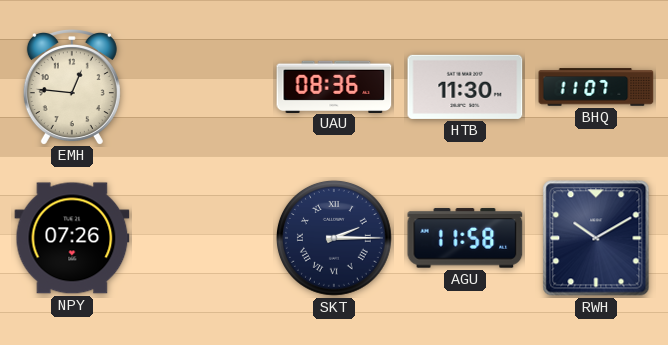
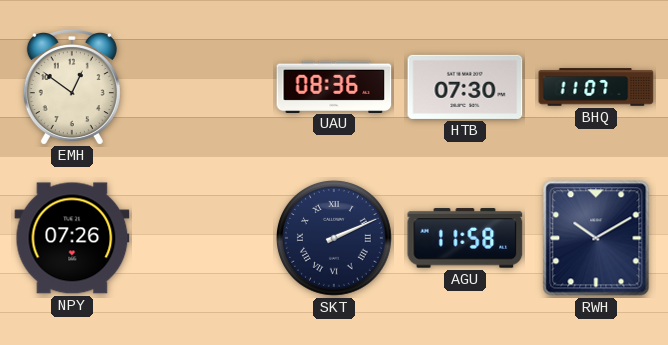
EMH: 12:46 -> 12:51
HTB: 11:30 -> 07:30
SKT: 2:15 -> 2:11
